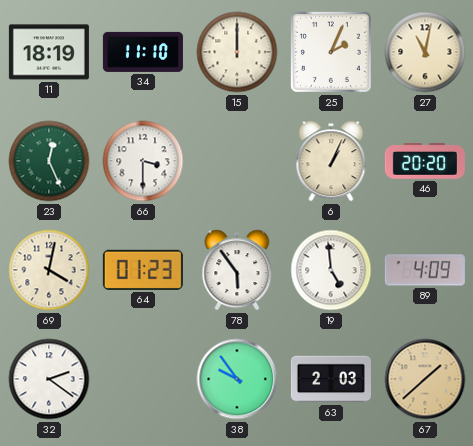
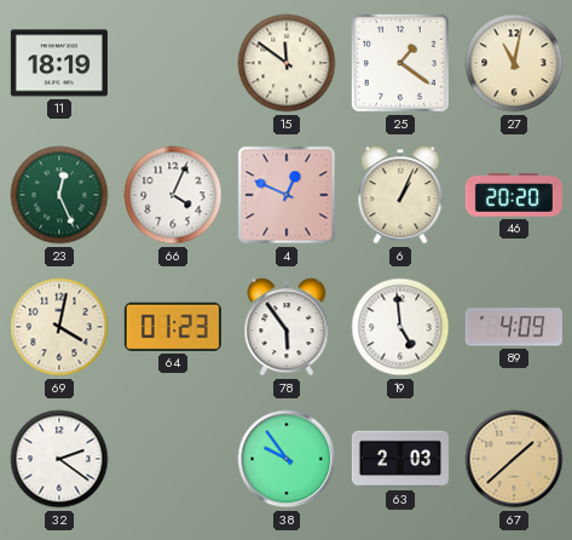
34: 11:10 -> none
15: 12:00 -> 11:51
25: 2:04 -> 1:21
66: 3:30 -> 4:04
4: none -> 12:49
